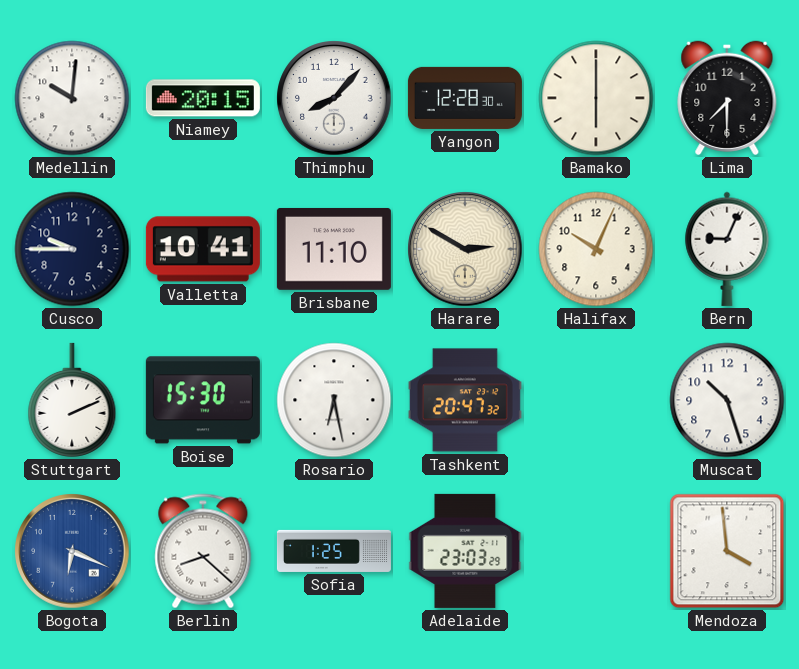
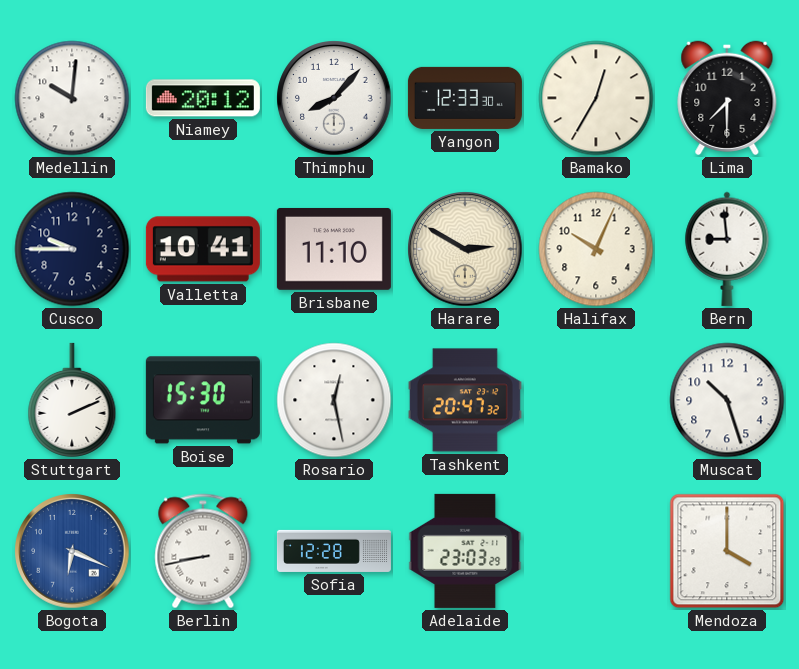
Niamey: 20:15 -> 20:12
Yangon: 12:28 -> 12:33
Bamako: 6:00 -> 12:35
Bern: 9:04 -> 8:59
Rosario: 6:28 -> 12:28
Berlin: 8:22 -> 8:43
Sofia: 1:25 -> 12:28
Mendoza: 3:59 -> 4:00
